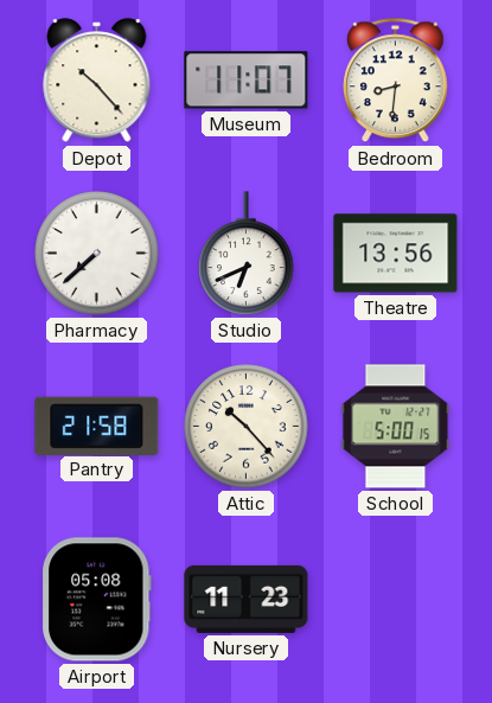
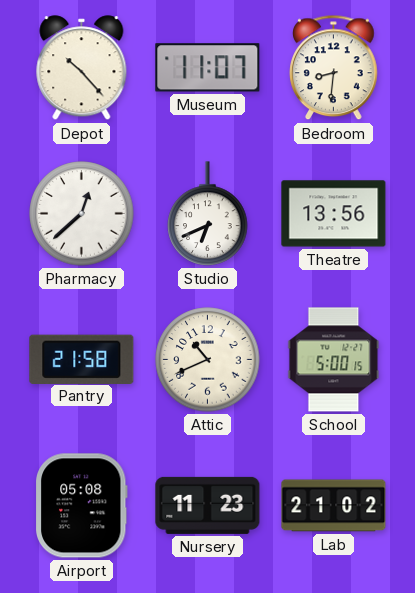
Pharmacy: 7:38 -> 12:38
Attic: 10:23 -> 10:41
Lab: none -> 21:02
